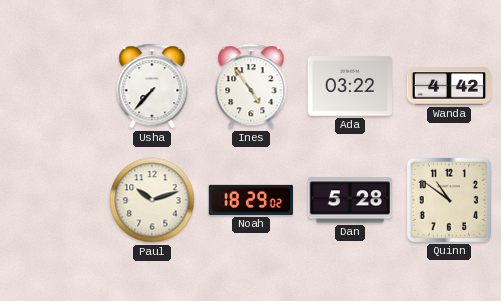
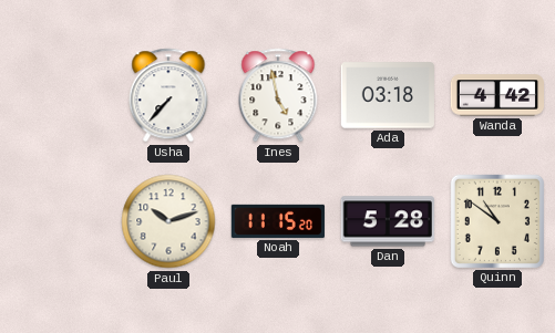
Ines: 4:54 -> 4:58
Ada: 03:22 -> 03:18
Noah: 18:29 -> 11:15
